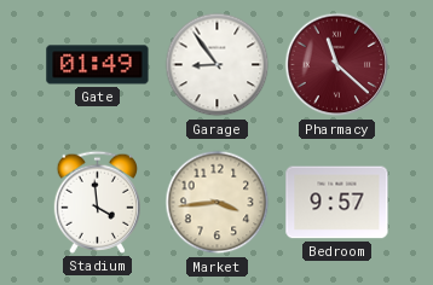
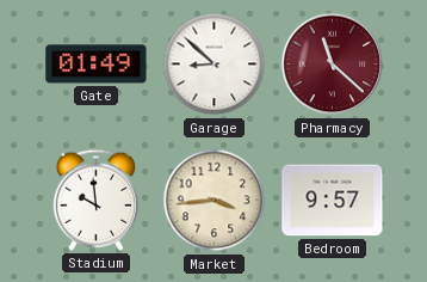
Garage: 8:54 -> 8:52
Stadium: 3:59 -> 9:59
